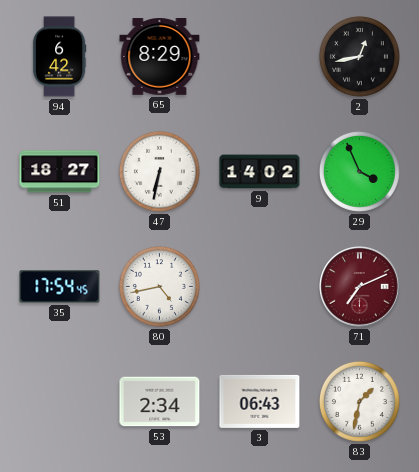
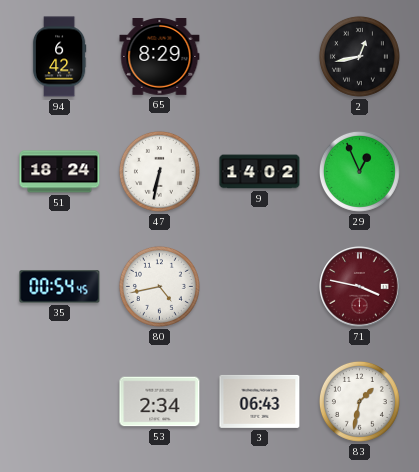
51: 18:27 -> 18:24
29: 3:56 -> 12:56
35: 17:54 -> 00:54
71: 7:11 -> 3:47
